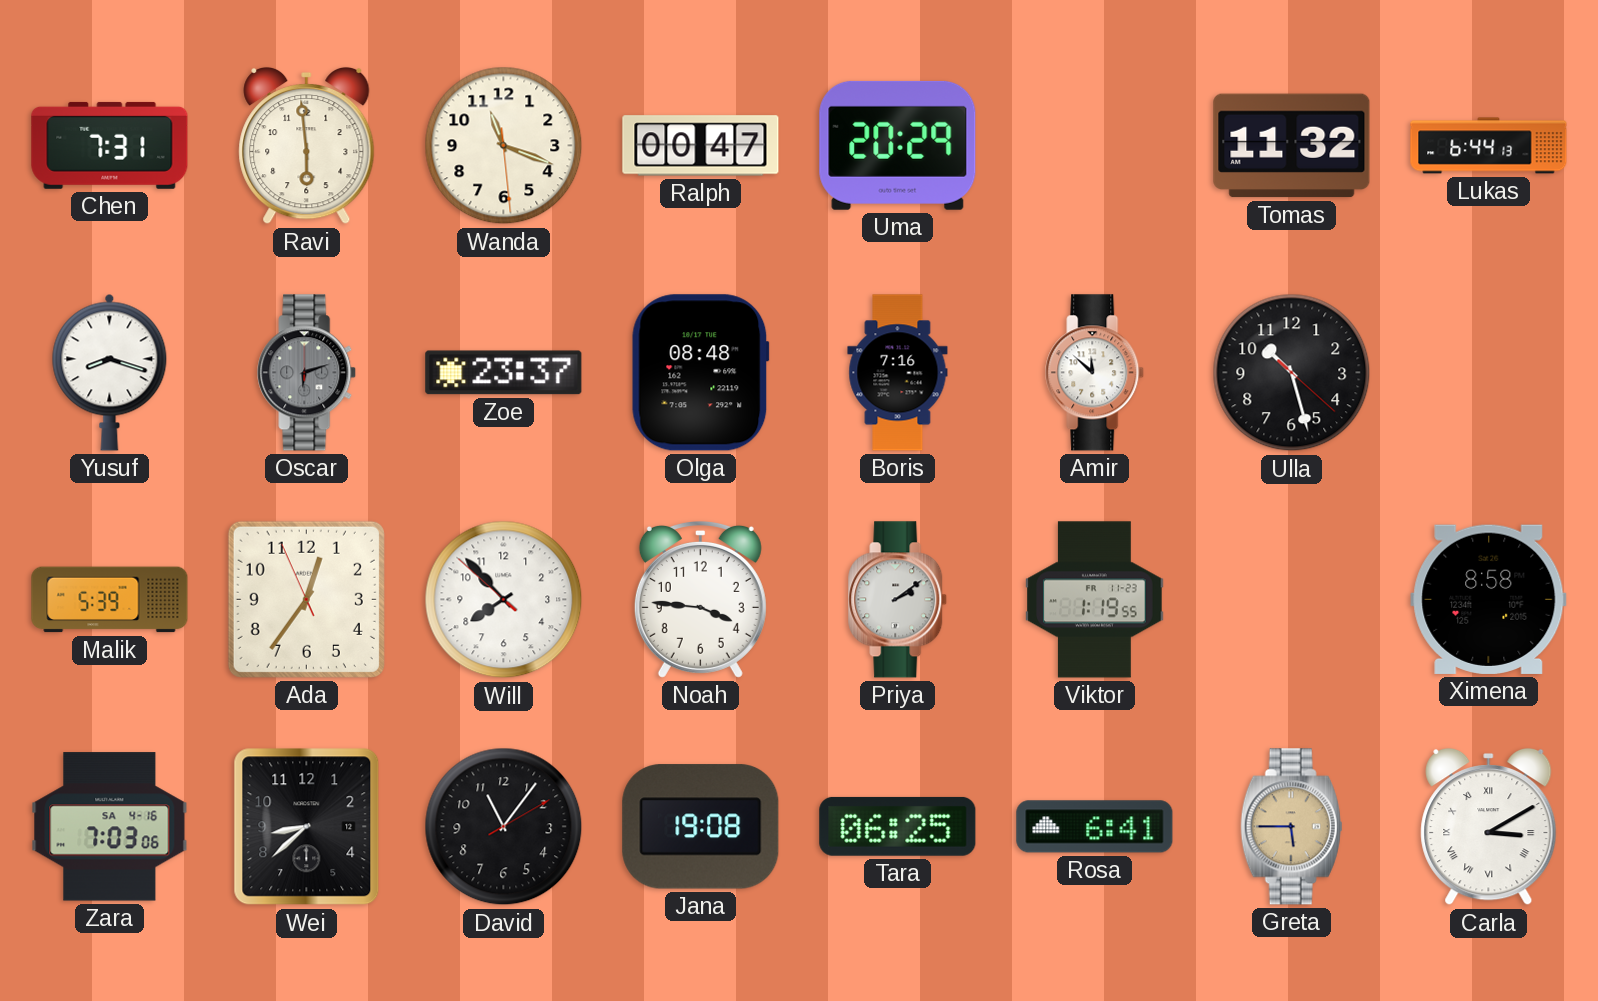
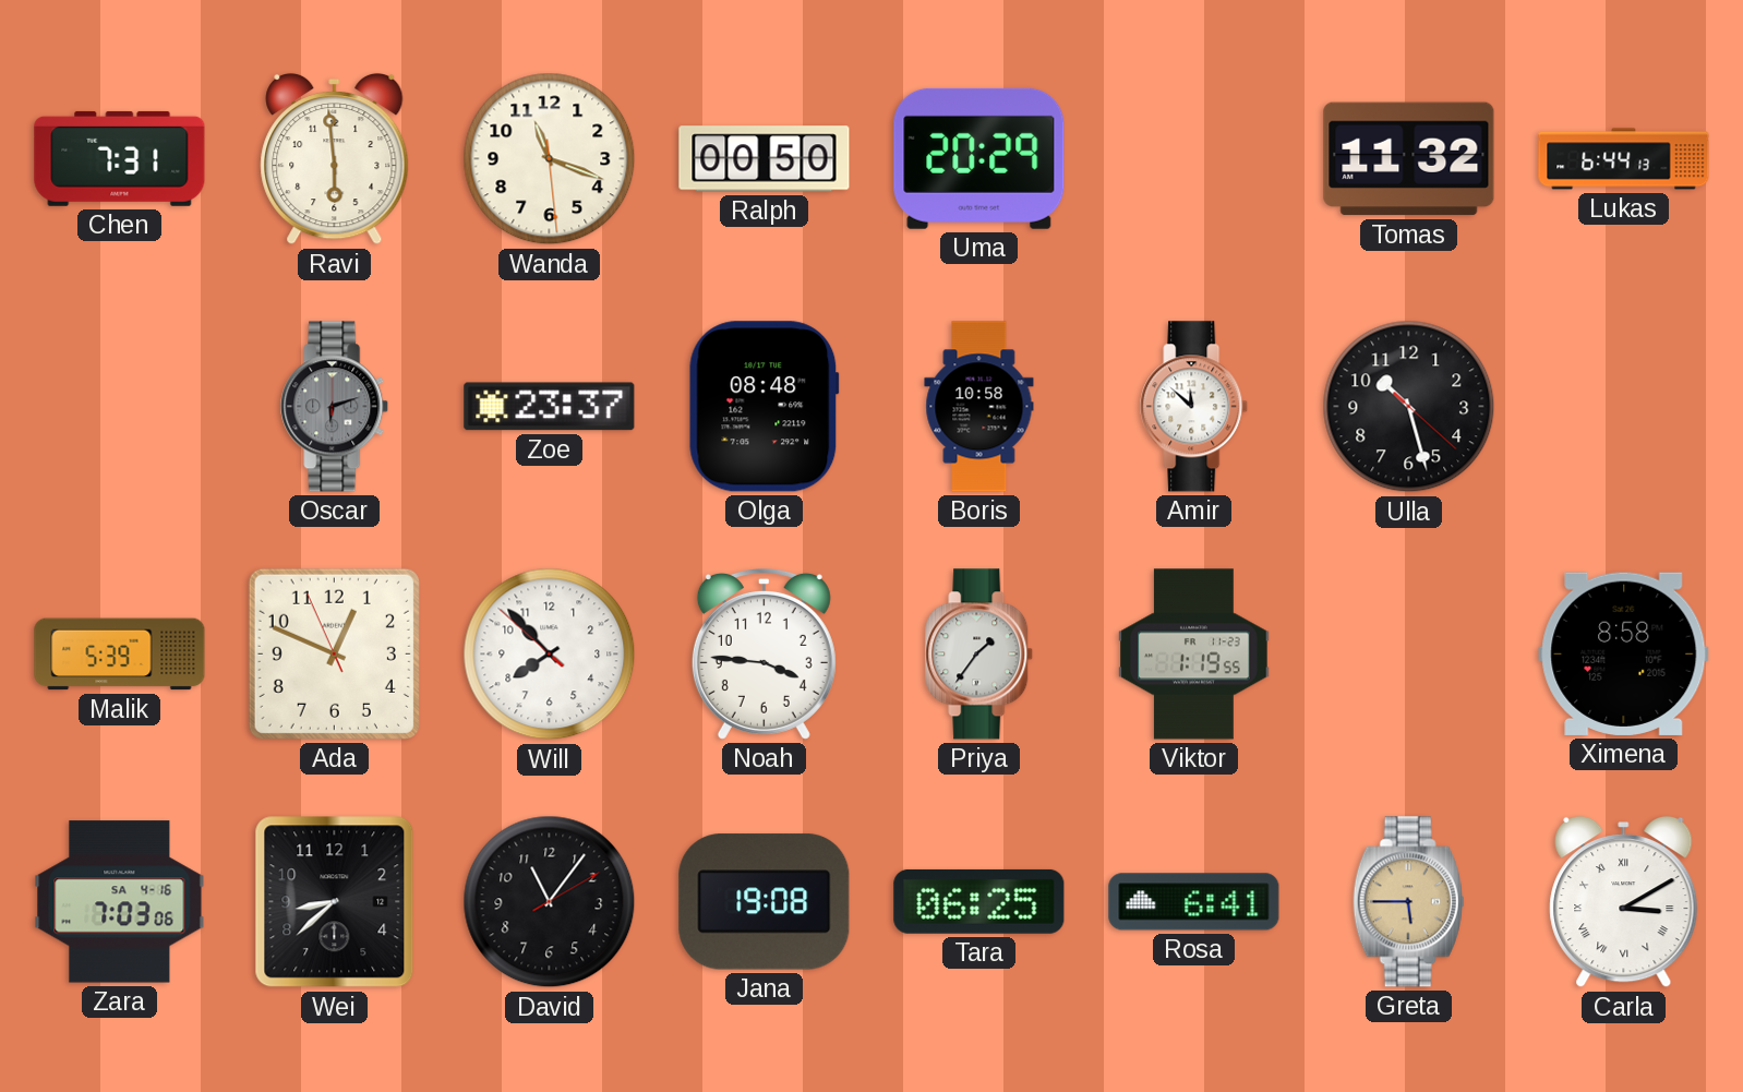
Ralph: 00:47 -> 00:50
Yusuf: 8:18 -> none
Boris: 7:16 -> 10:58
Ada: 12:35 -> 12:48
Priya: 2:09 -> 1:36
